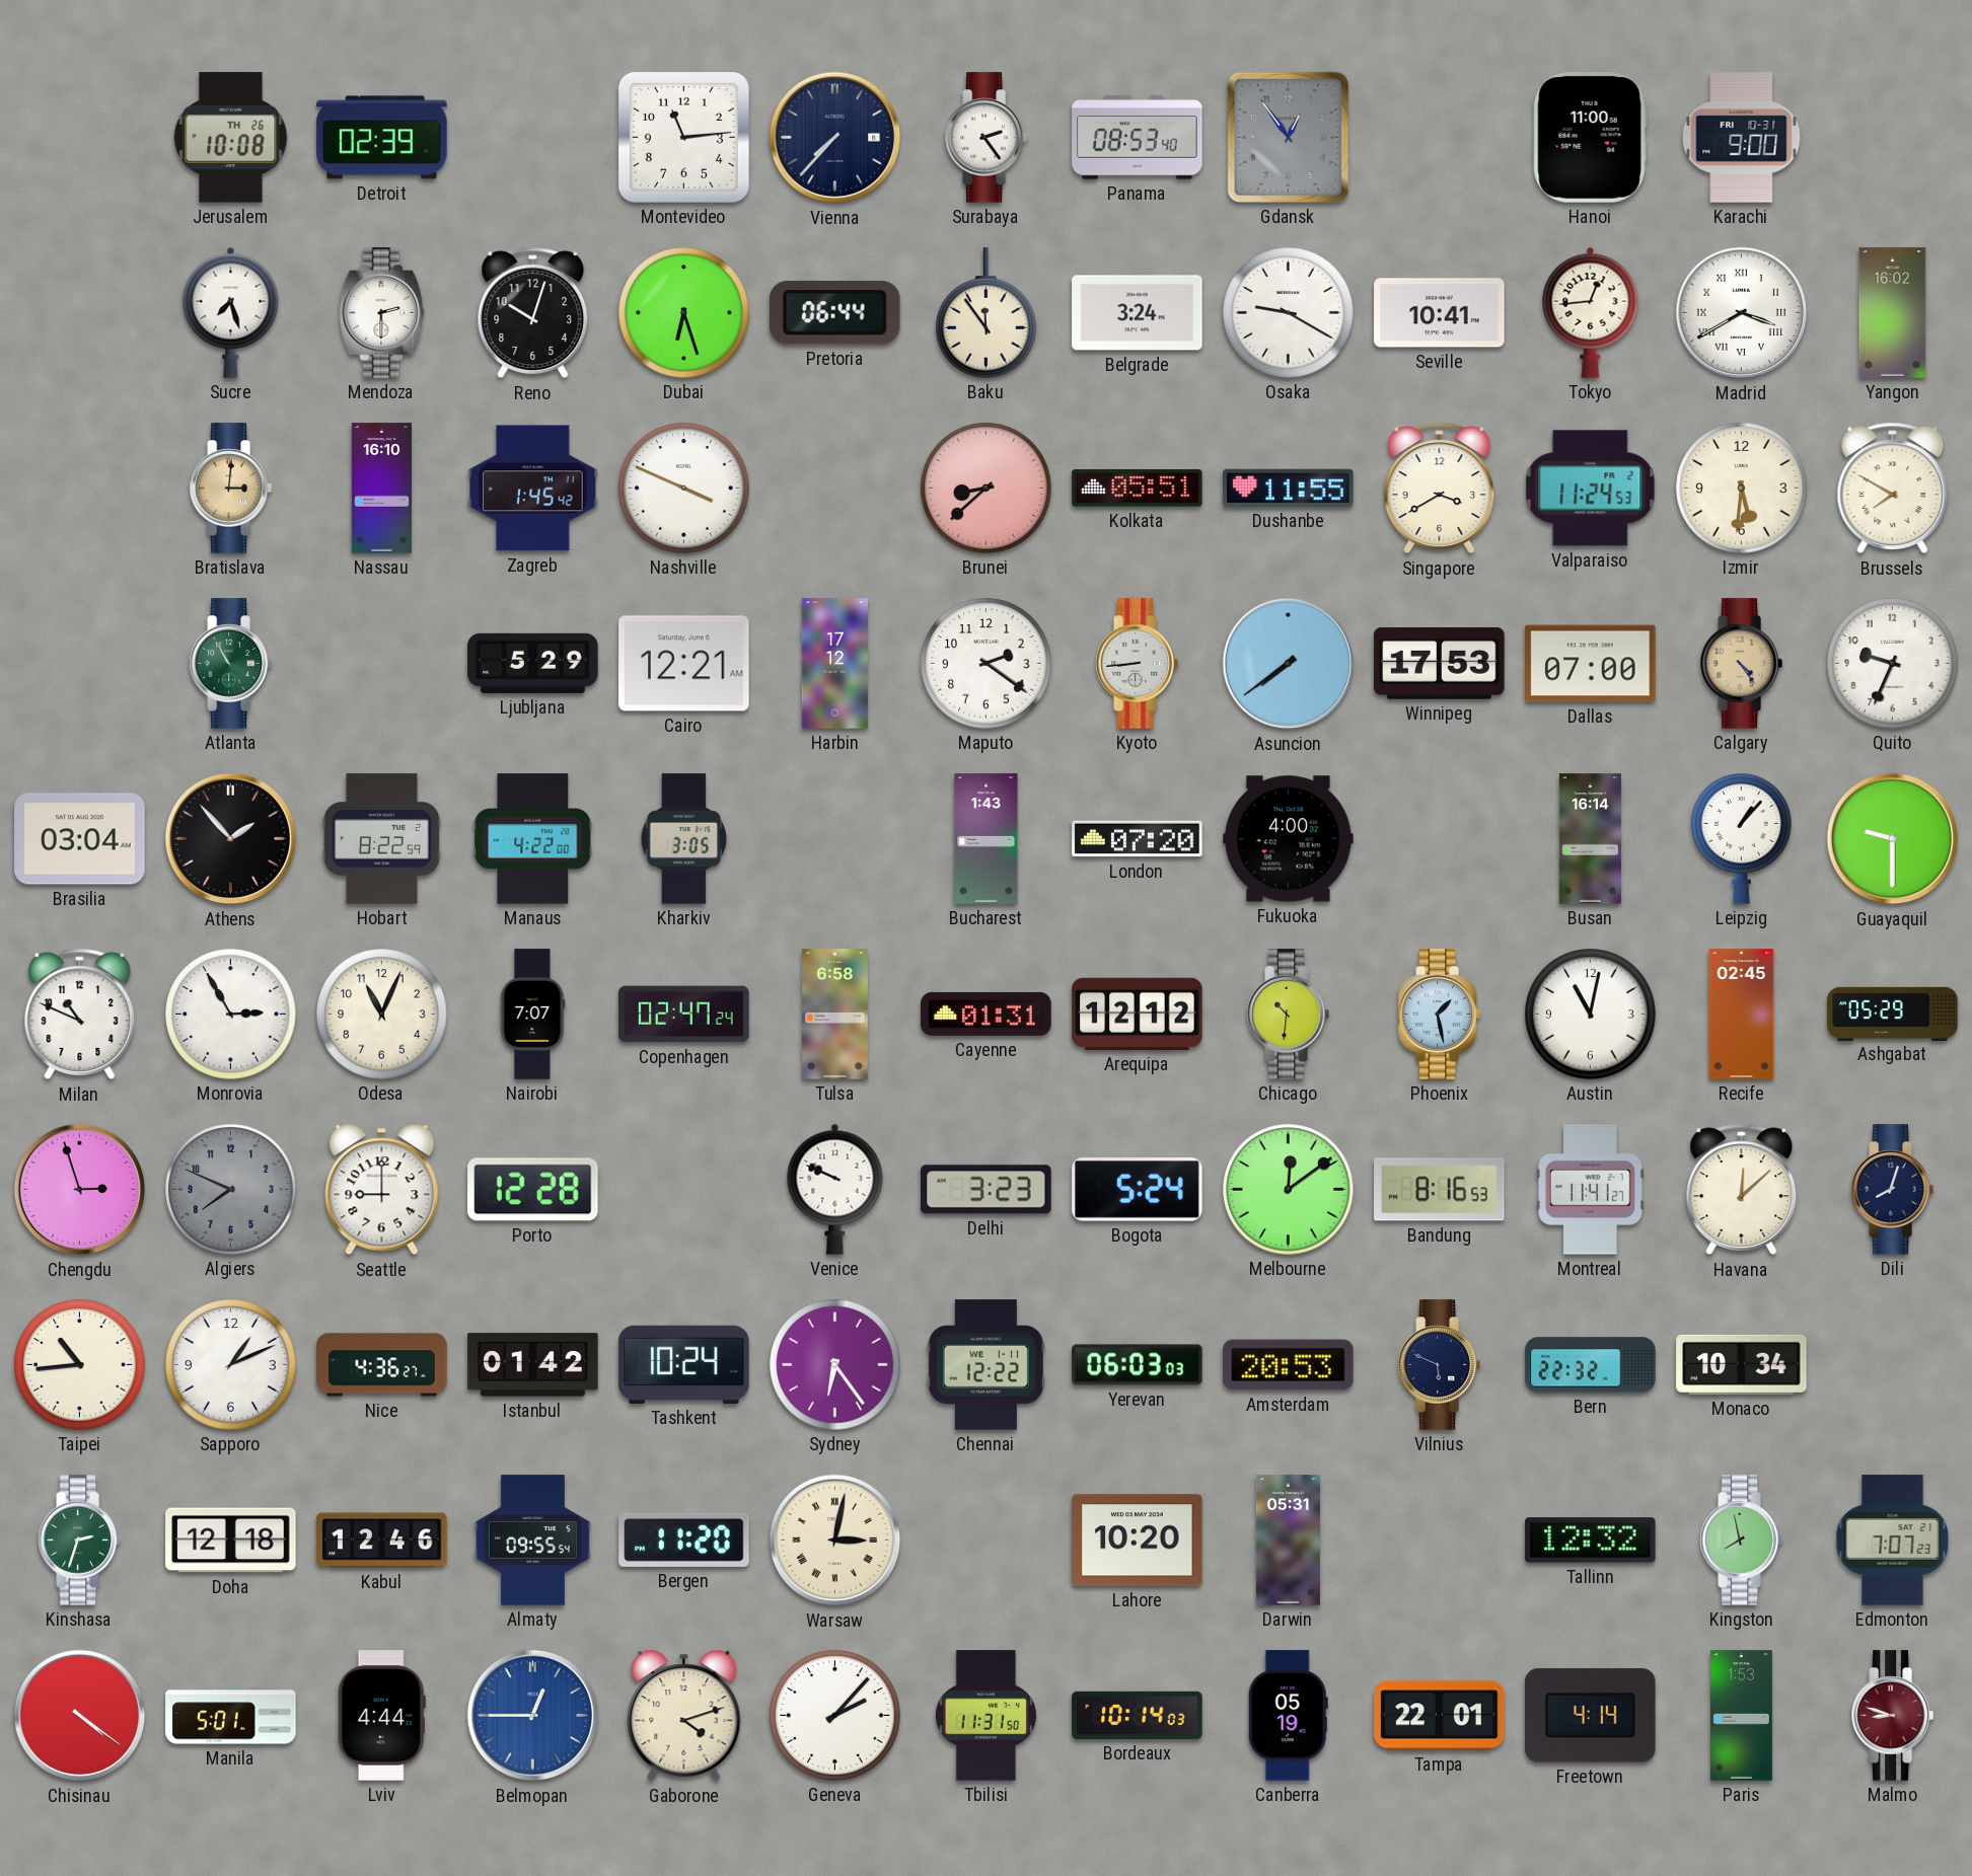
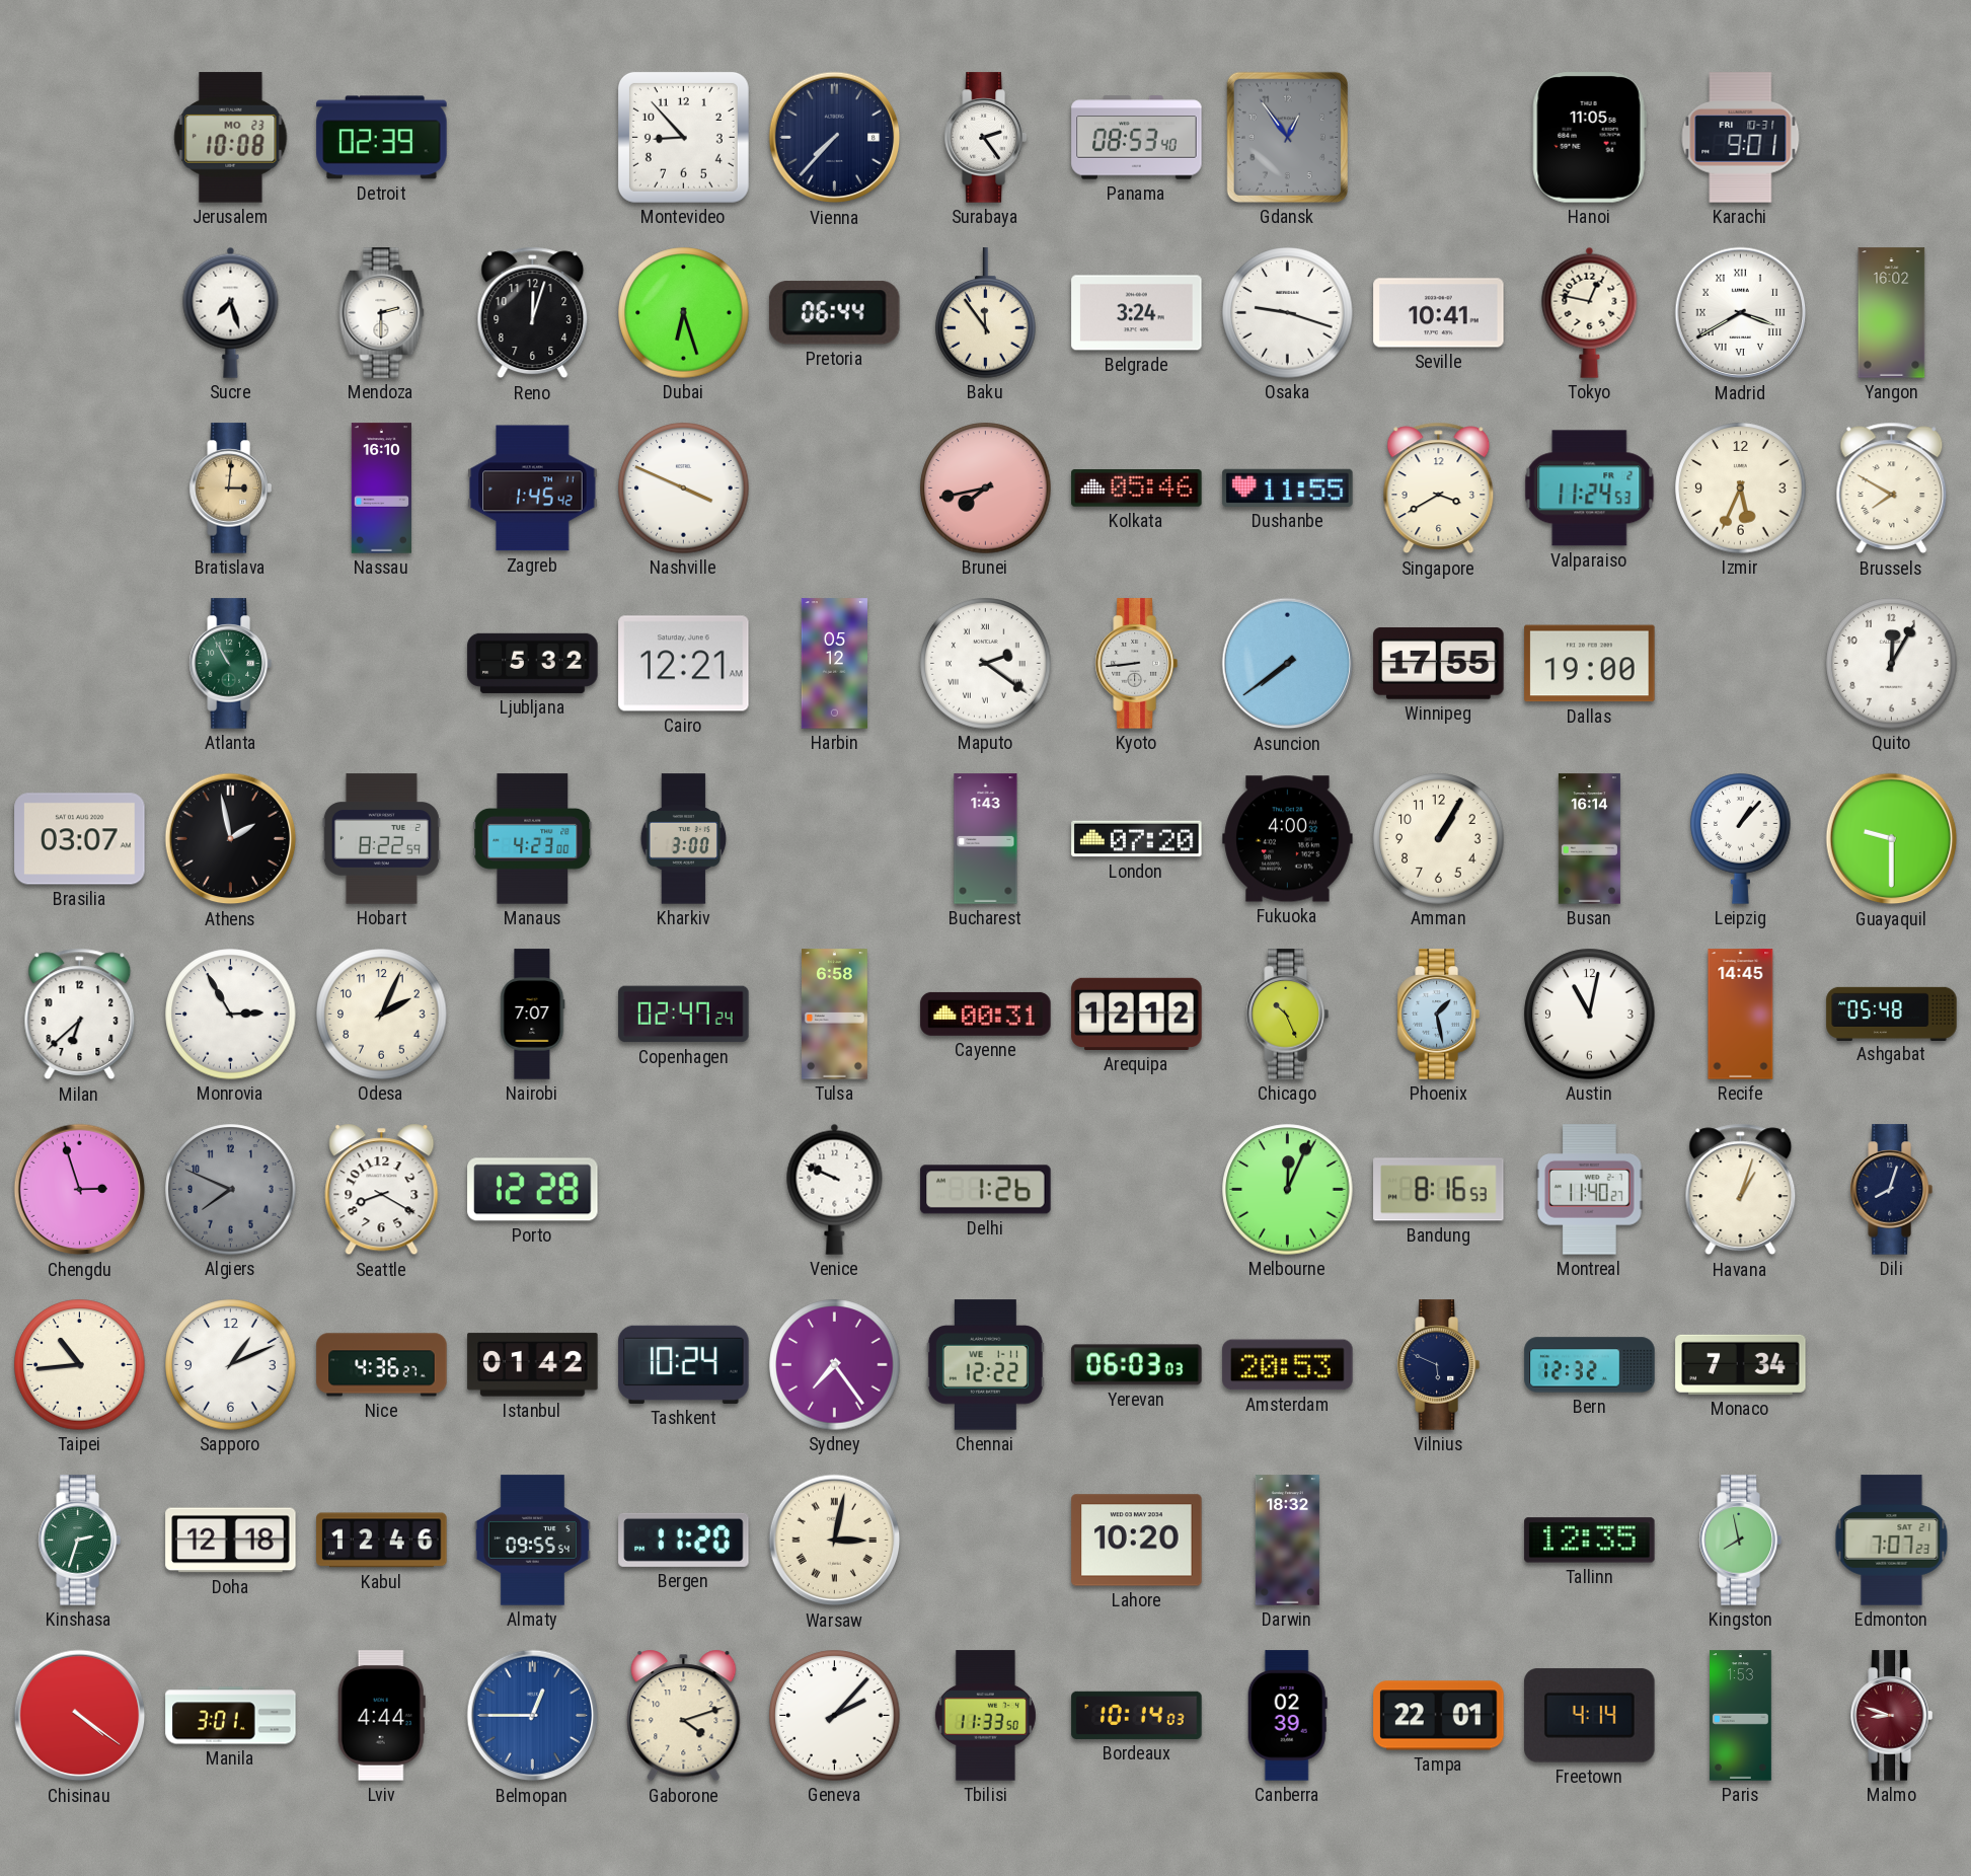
Jerusalem date: TH 26 -> MO 23
Montevideo: 11:14 -> 8:53
Hanoi: 11:00 -> 11:05
Karachi: 9:00 -> 9:01
Reno: 10:03 -> 12:03
Osaka: 9:20 -> 9:18
Tokyo: 12:44 -> 12:47
Brunei: 8:38 -> 7:43
Kolkata: 05:51 -> 05:46
Izmir: 5:31 -> 5:34
Ljubljana: 5:29 -> 5:32
Harbin: 17:12 -> 05:12
Maputo numerals: Arabic -> Roman
Winnipeg: 17:53 -> 17:55
Dallas: 07:00 -> 19:00
Calgary: 4:24 -> none
Quito: 9:34 -> 12:05
Brasilia: 03:04 -> 03:07
Athens: 1:53 -> 1:58
Manaus: 4:22 -> 4:23
Kharkiv: 3:05 -> 3:00
Amman: none -> 1:05
Milan: 10:49 -> 6:38
Odesa: 11:04 -> 2:04
Cayenne: 01:31 -> 00:31
Chicago: 10:31 -> 10:26
Recife: 02:45 -> 14:45
Ashgabat: 05:29 -> 05:48
Seattle: 9:00 -> 8:20
Delhi: 3:23 -> 1:26
Bogota: 5:24 -> none
Melbourne: 12:09 -> 12:04
Montreal: 11:41 -> 11:40
Havana: 12:08 -> 1:03
Sydney: 6:24 -> 7:24
Bern: 22:32 -> 12:32
Monaco: 10:34 -> 7:34
Darwin: 05:31 -> 18:32
Tallinn: 12:32 -> 12:35
Manila: 5:01 -> 3:01
Tbilisi: 11:31 -> 11:33
Canberra: 05:19 -> 02:39
